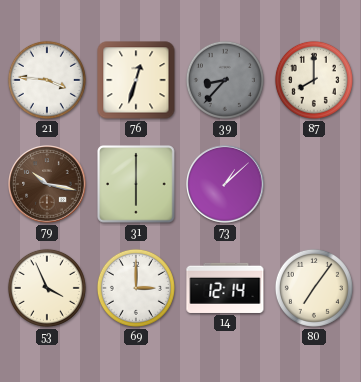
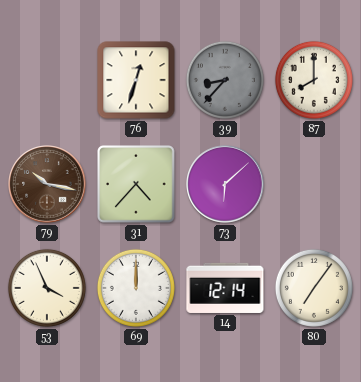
21: 3:46 -> none
31: 6:00 -> 4:37
73: 1:08 -> 6:08
69: 3:00 -> 12:00
